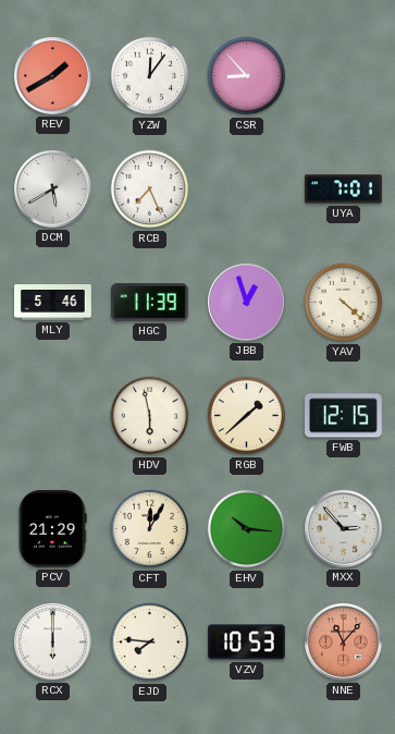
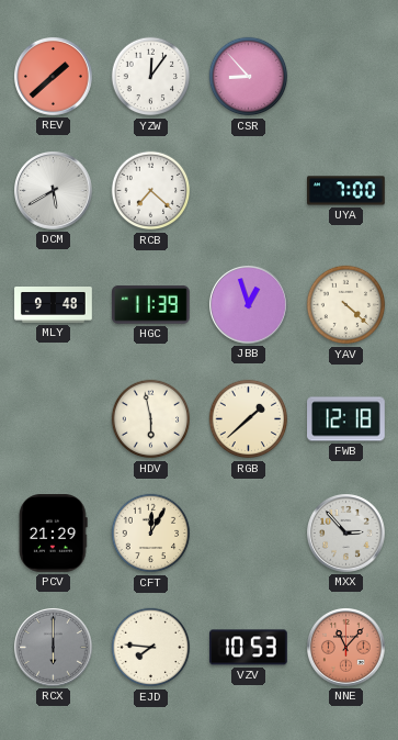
REV: 1:40 -> 1:38
RCB: 7:26 -> 7:22
UYA: 7:01 -> 7:00
MLY: 5:46 -> 9:48
FWB: 12:15 -> 12:18
EHV: 10:16 -> none
RCX dial: white -> grey
